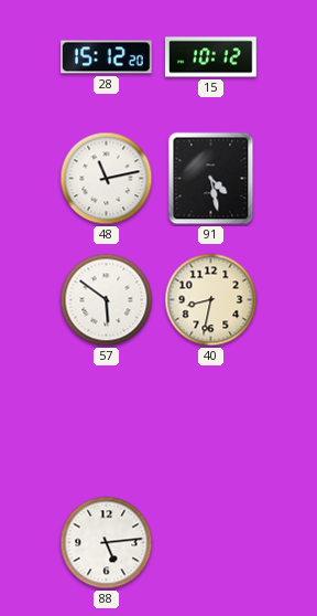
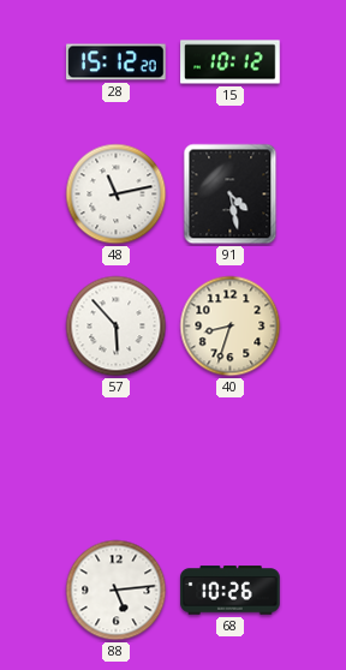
57: 5:51 -> 5:53
40: 8:32 -> 8:33
68: none -> 10:26
